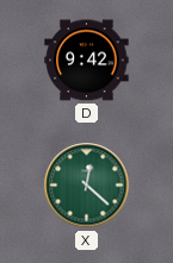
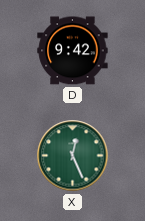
X: 12:22 -> 12:26
